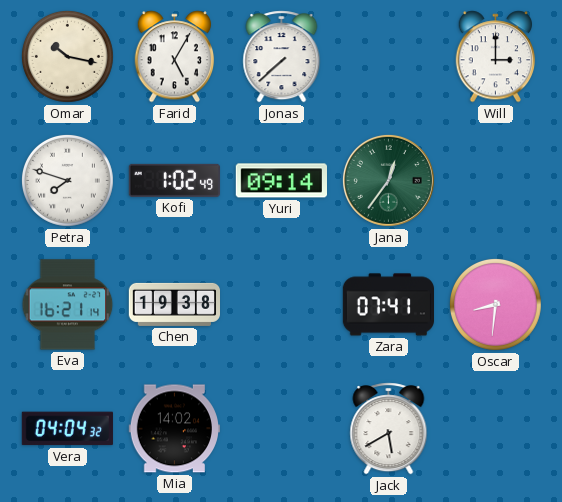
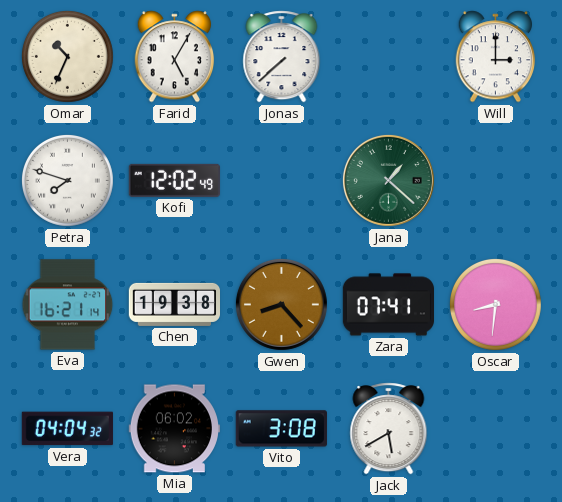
Omar: 10:17 -> 10:34
Kofi: 1:02 -> 12:02
Yuri: 09:14 -> none
Jana: 12:36 -> 1:22
Gwen: none -> 8:23
Mia: 14:02 -> 06:02
Vito: none -> 3:08
